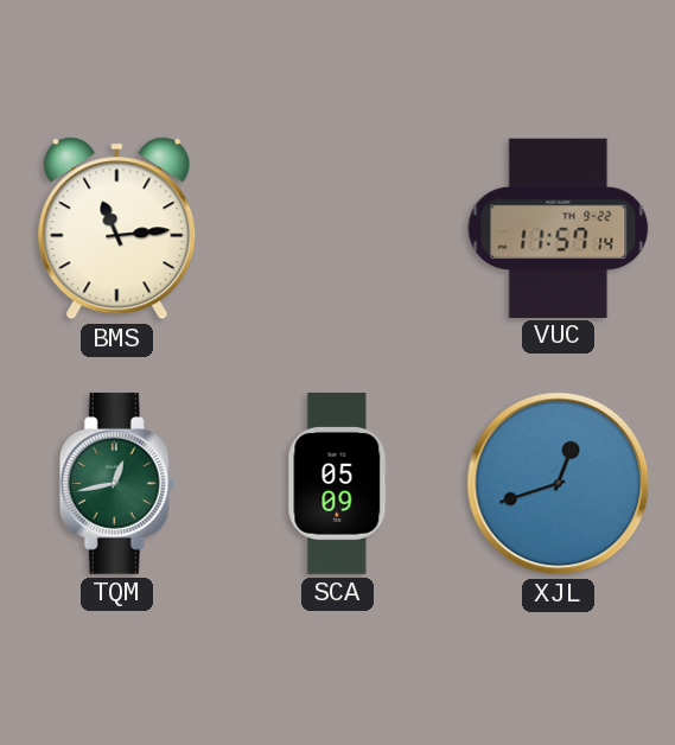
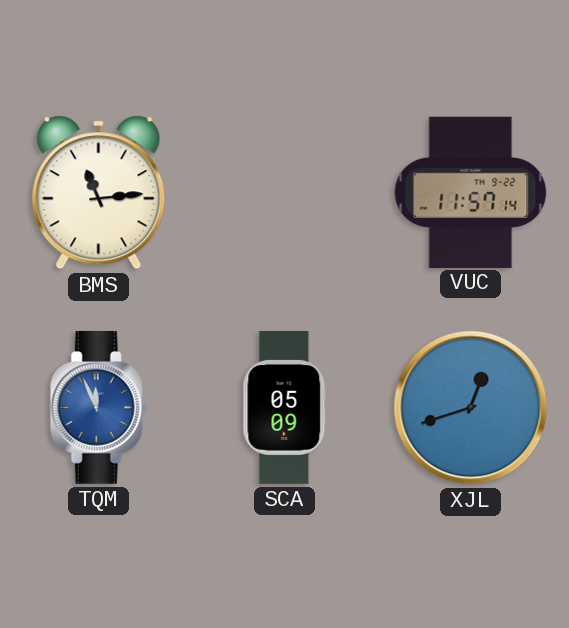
TQM: 12:43 -> 11:56
TQM dial: green -> blue
